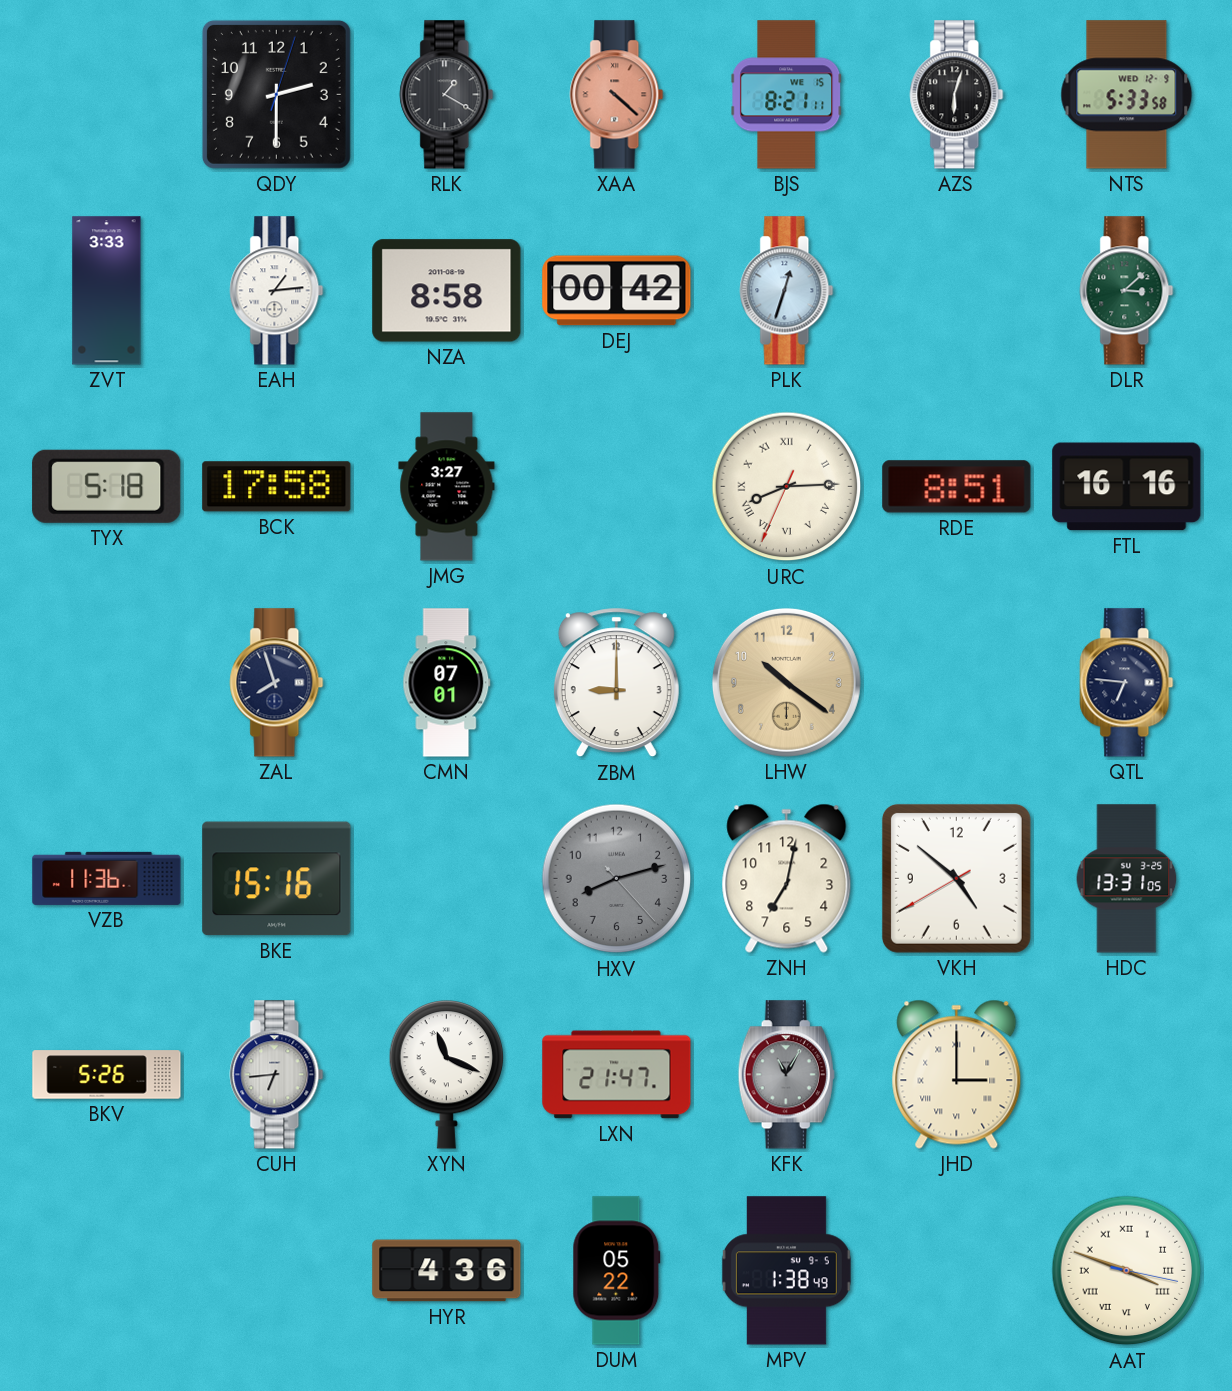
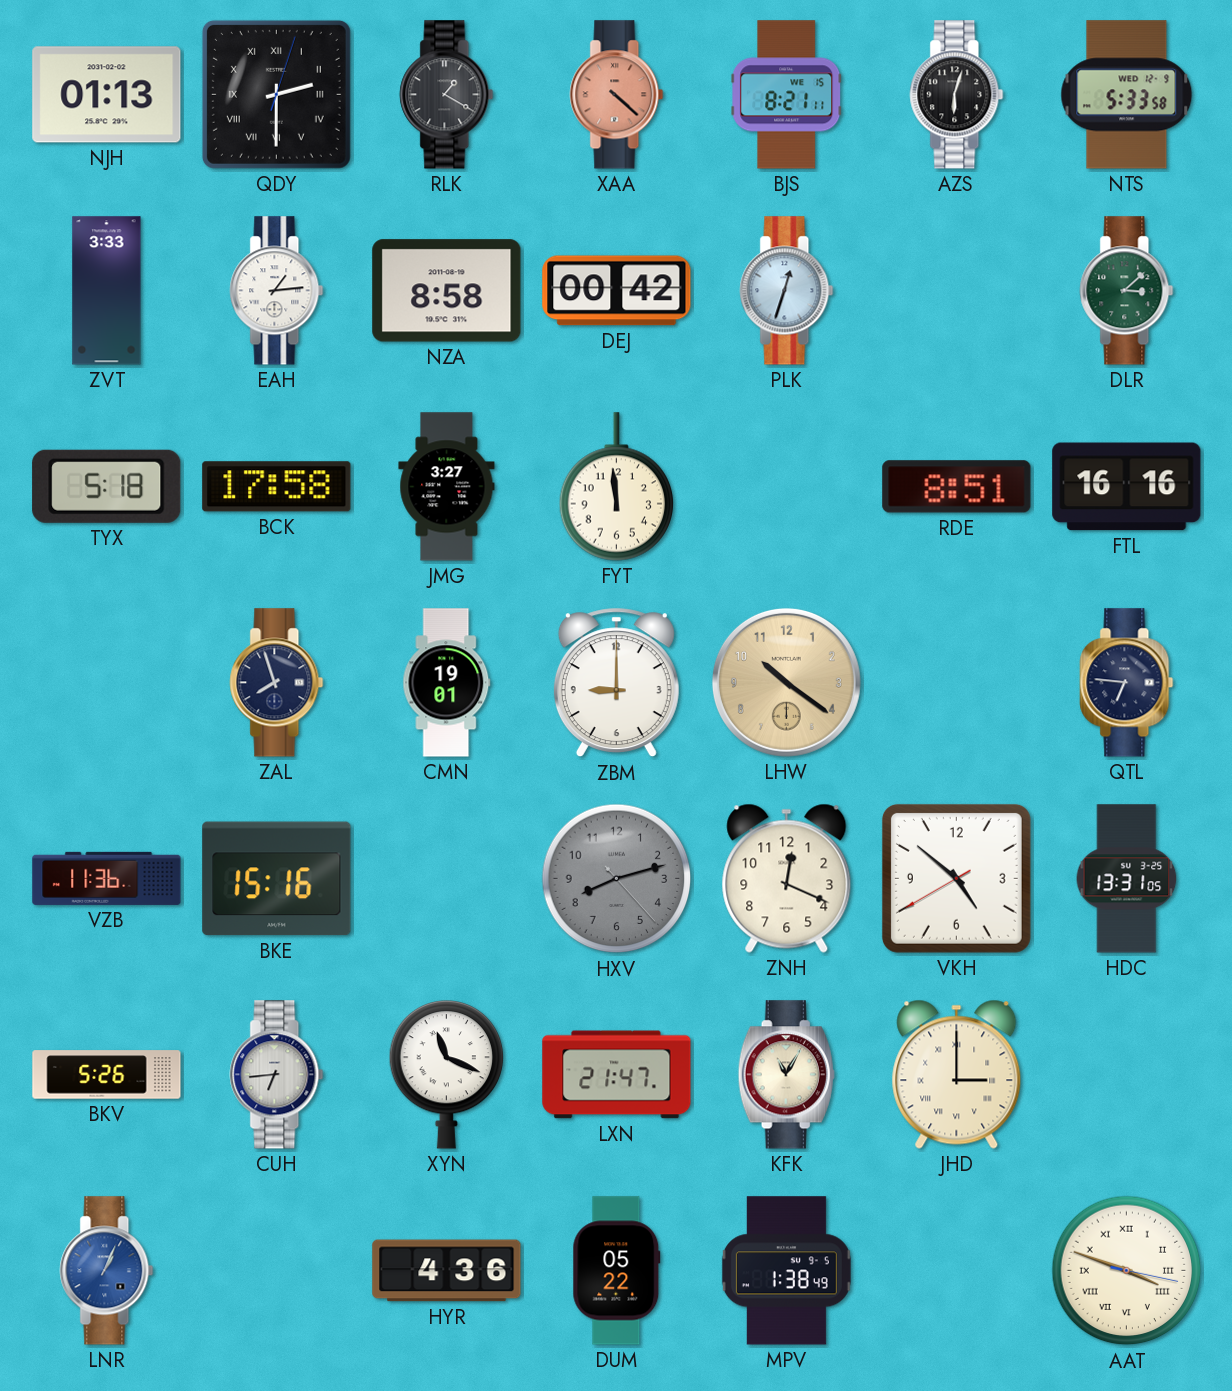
NJH: none -> 01:13
QDY numerals: Arabic -> Roman
FYT: none -> 11:59
URC: 8:14 -> none
CMN: 07:01 -> 19:01
ZNH: 7:02 -> 12:19
KFK dial: grey -> cream
LNR: none -> 1:04
